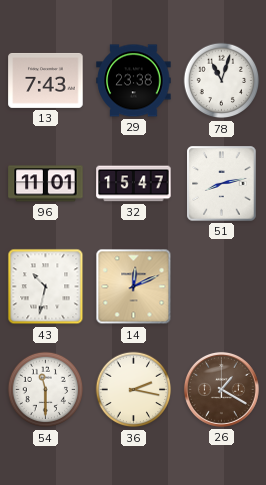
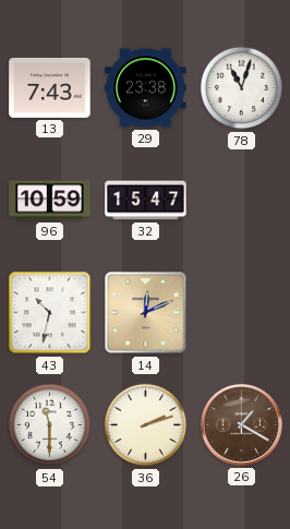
96: 11:01 -> 10:59
51: 8:13 -> none
36: 2:17 -> 2:12
